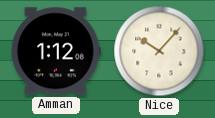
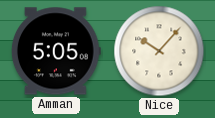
Amman: 1:12 -> 5:05
